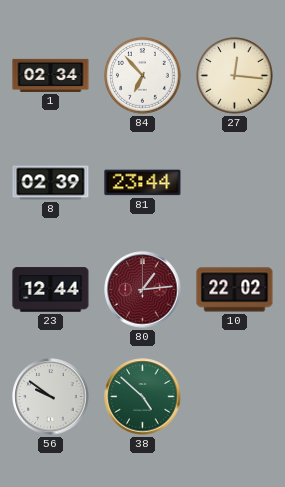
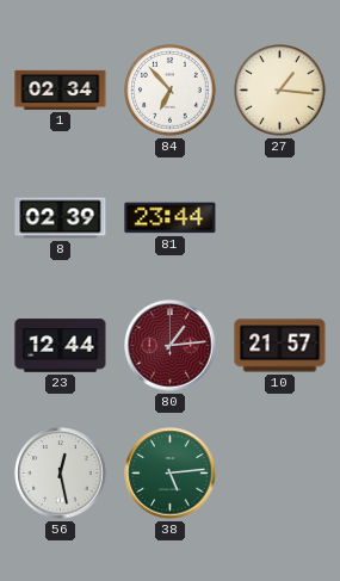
27: 12:16 -> 1:16
10: 22:02 -> 21:57
56: 9:51 -> 12:28
38: 4:52 -> 5:14
